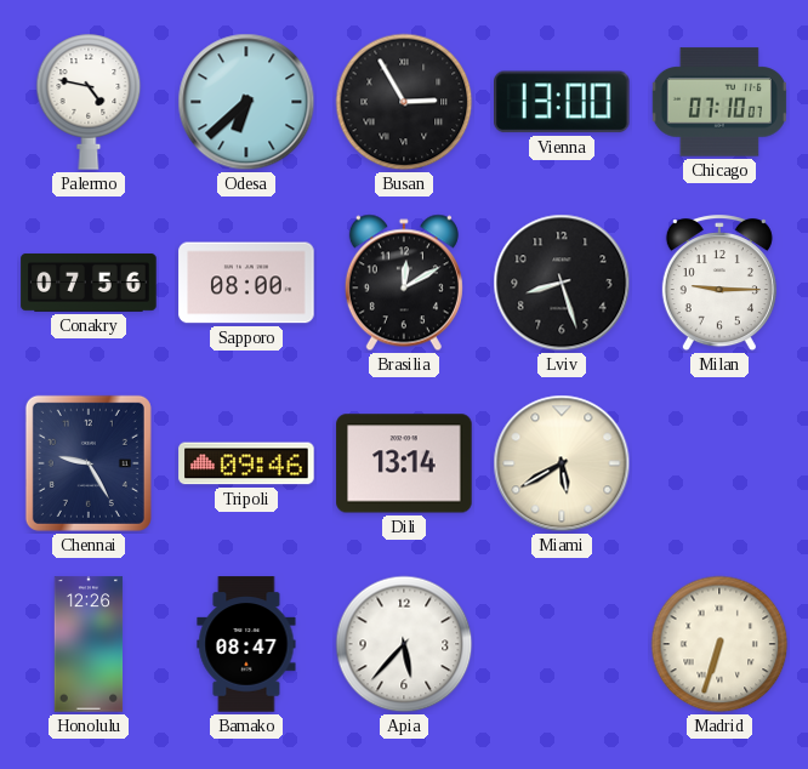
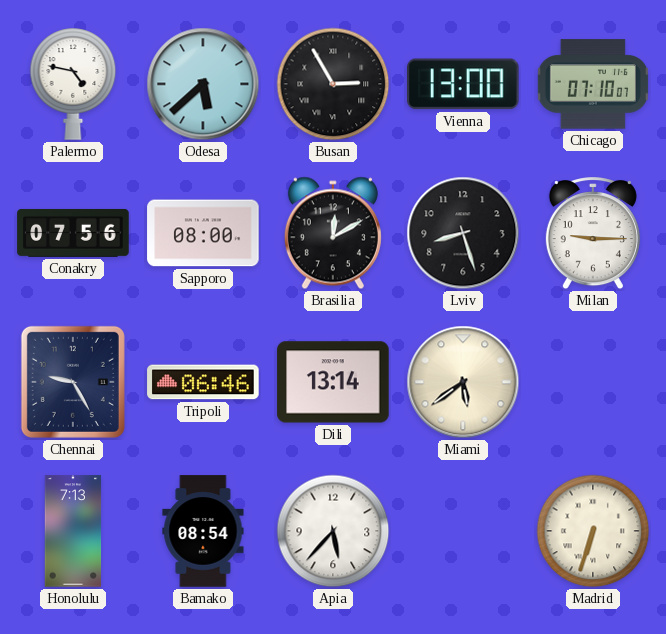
Odesa: 6:38 -> 5:38
Tripoli: 09:46 -> 06:46
Miami: 5:40 -> 5:39
Honolulu: 12:26 -> 7:13
Bamako: 08:47 -> 08:54
